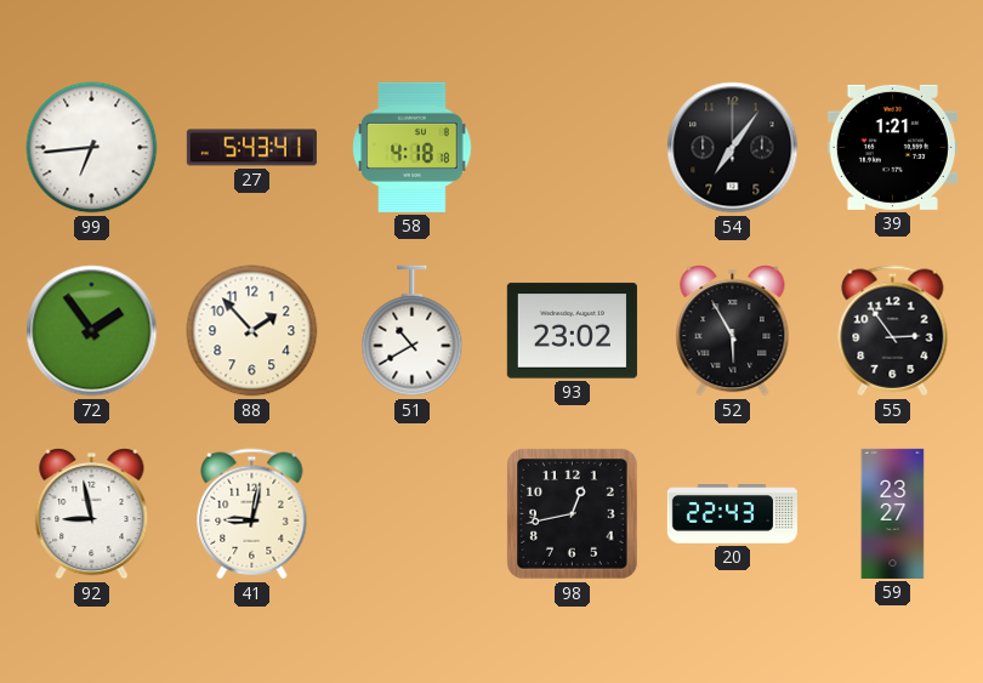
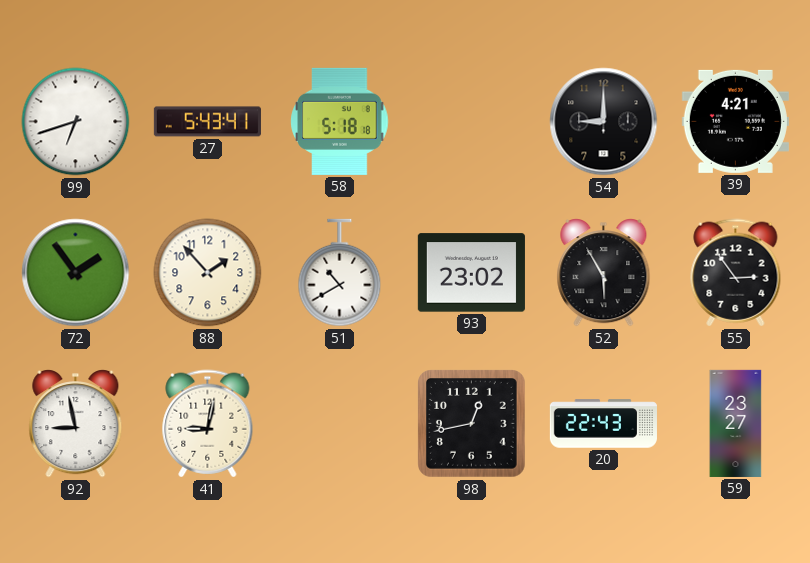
99: 6:44 -> 6:42
58: 4:18 -> 5:18
54: 7:06 -> 9:00
39: 1:21 -> 4:21
